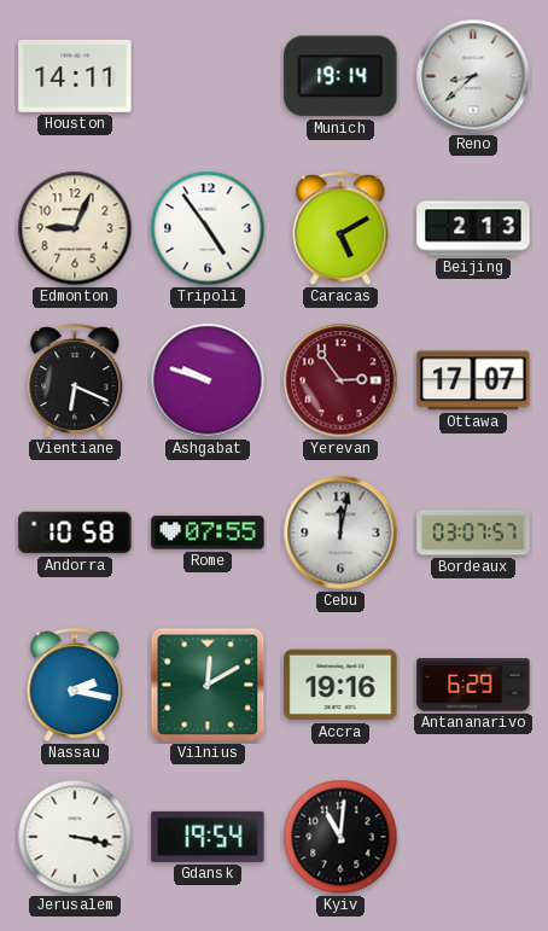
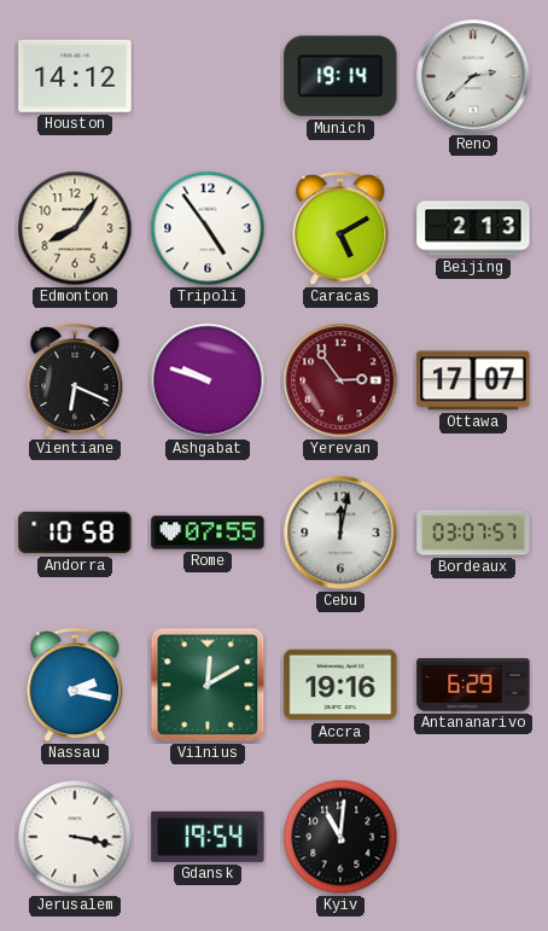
Houston: 14:11 -> 14:12
Reno: 8:38 -> 2:38
Edmonton: 9:04 -> 8:06
